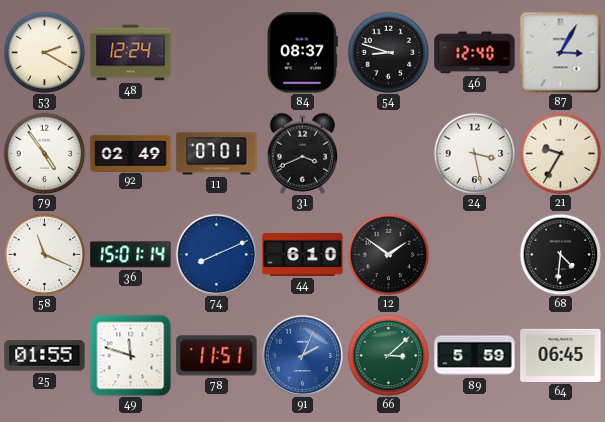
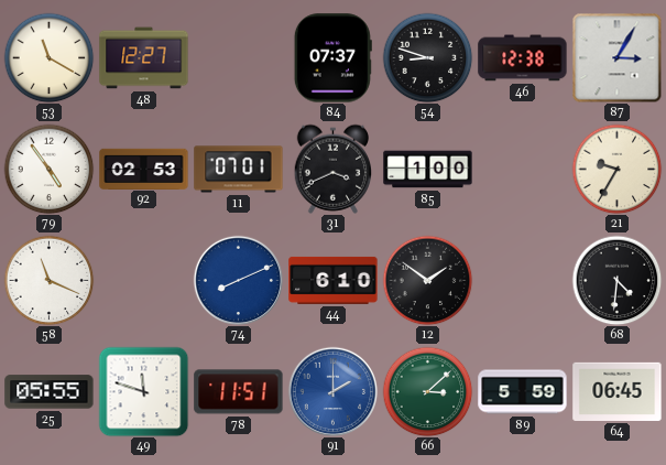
53: 2:20 -> 11:20
48: 12:24 -> 12:27
84: 08:37 -> 07:37
46: 12:40 -> 12:38
92: 02:49 -> 02:53
85: none -> 1:00
24: 3:28 -> none
36: 15:01 -> none
25: 01:55 -> 05:55
91: 2:04 -> 2:00
